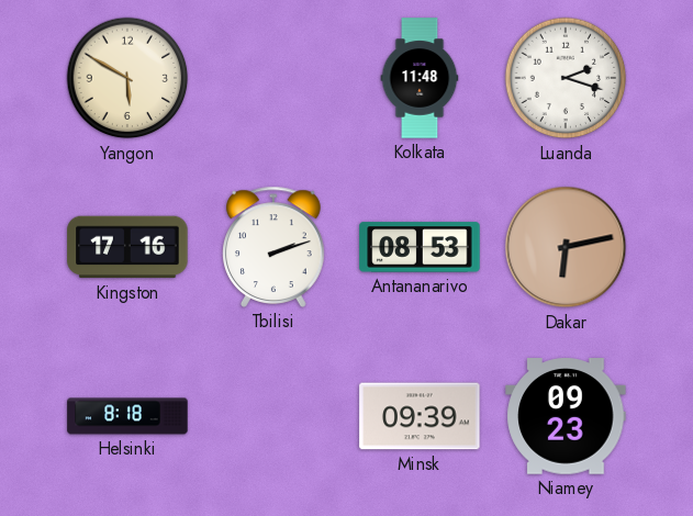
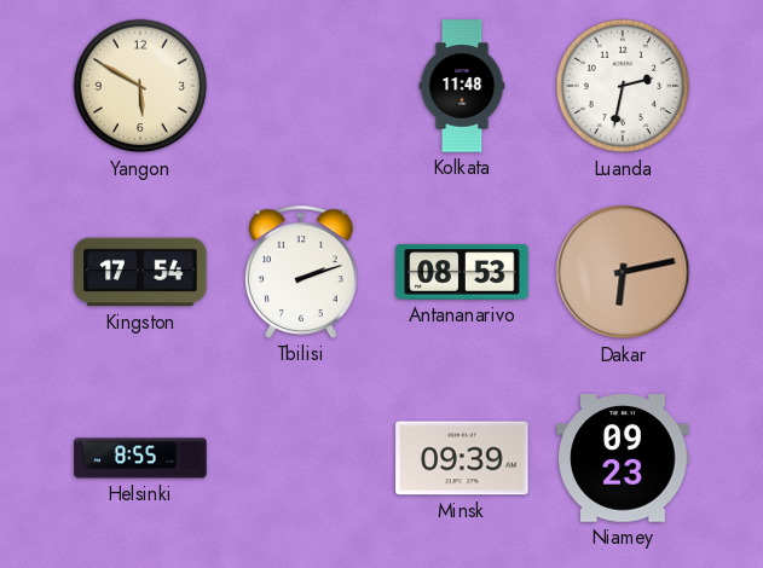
Luanda: 2:18 -> 2:32
Kingston: 17:16 -> 17:54
Helsinki: 8:18 -> 8:55
